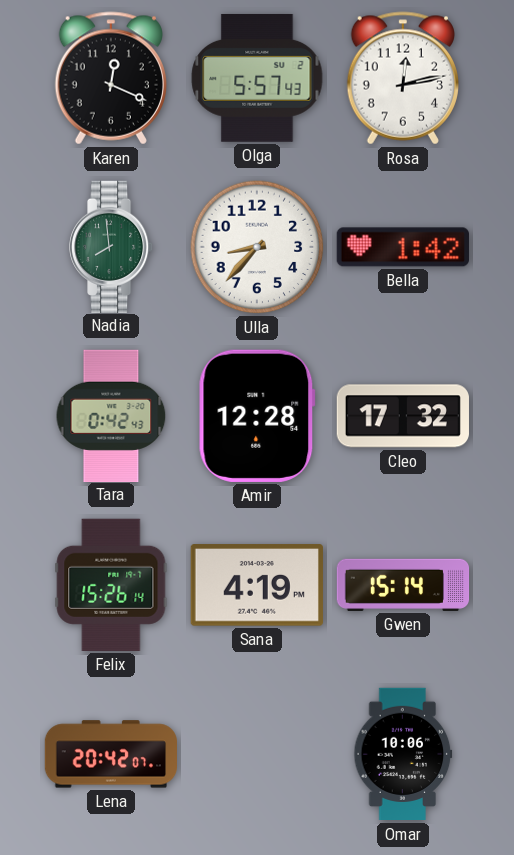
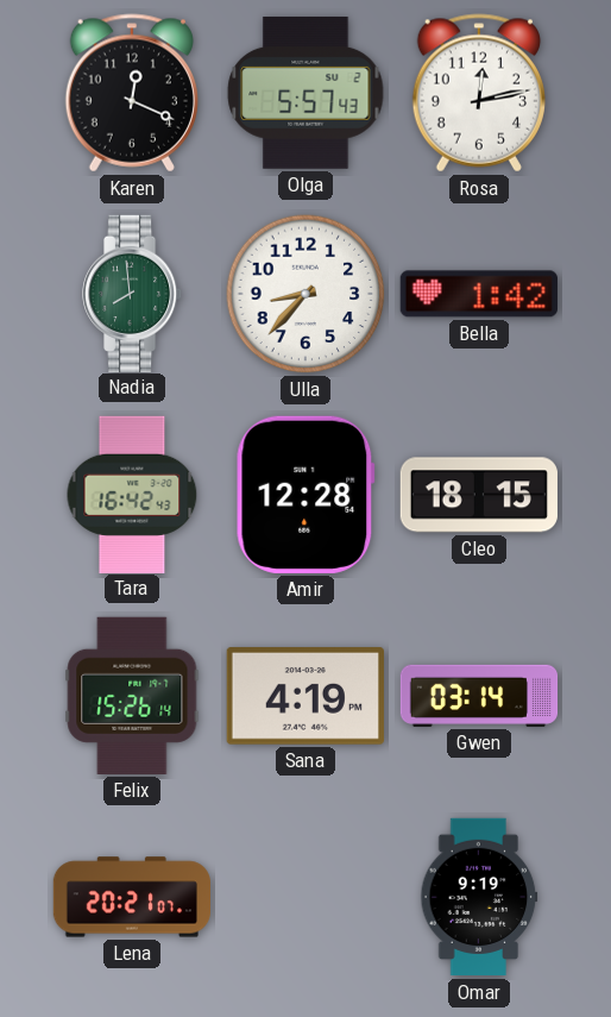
Tara: 0:42 -> 16:42
Cleo: 17:32 -> 18:15
Gwen: 15:14 -> 03:14
Lena: 20:42 -> 20:21
Omar: 10:06 -> 9:19
